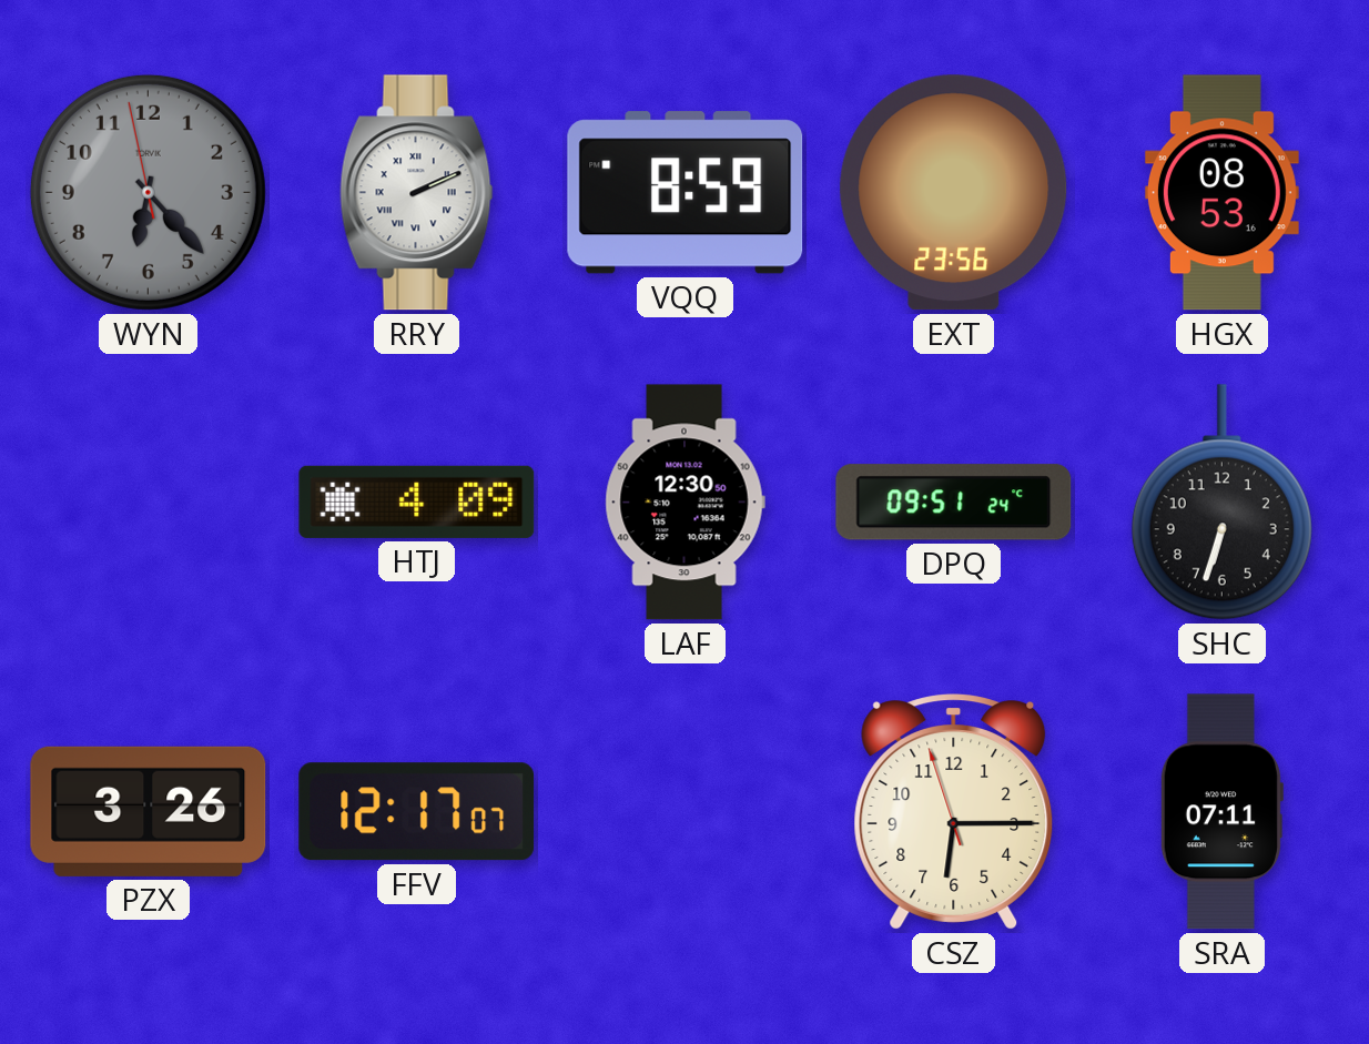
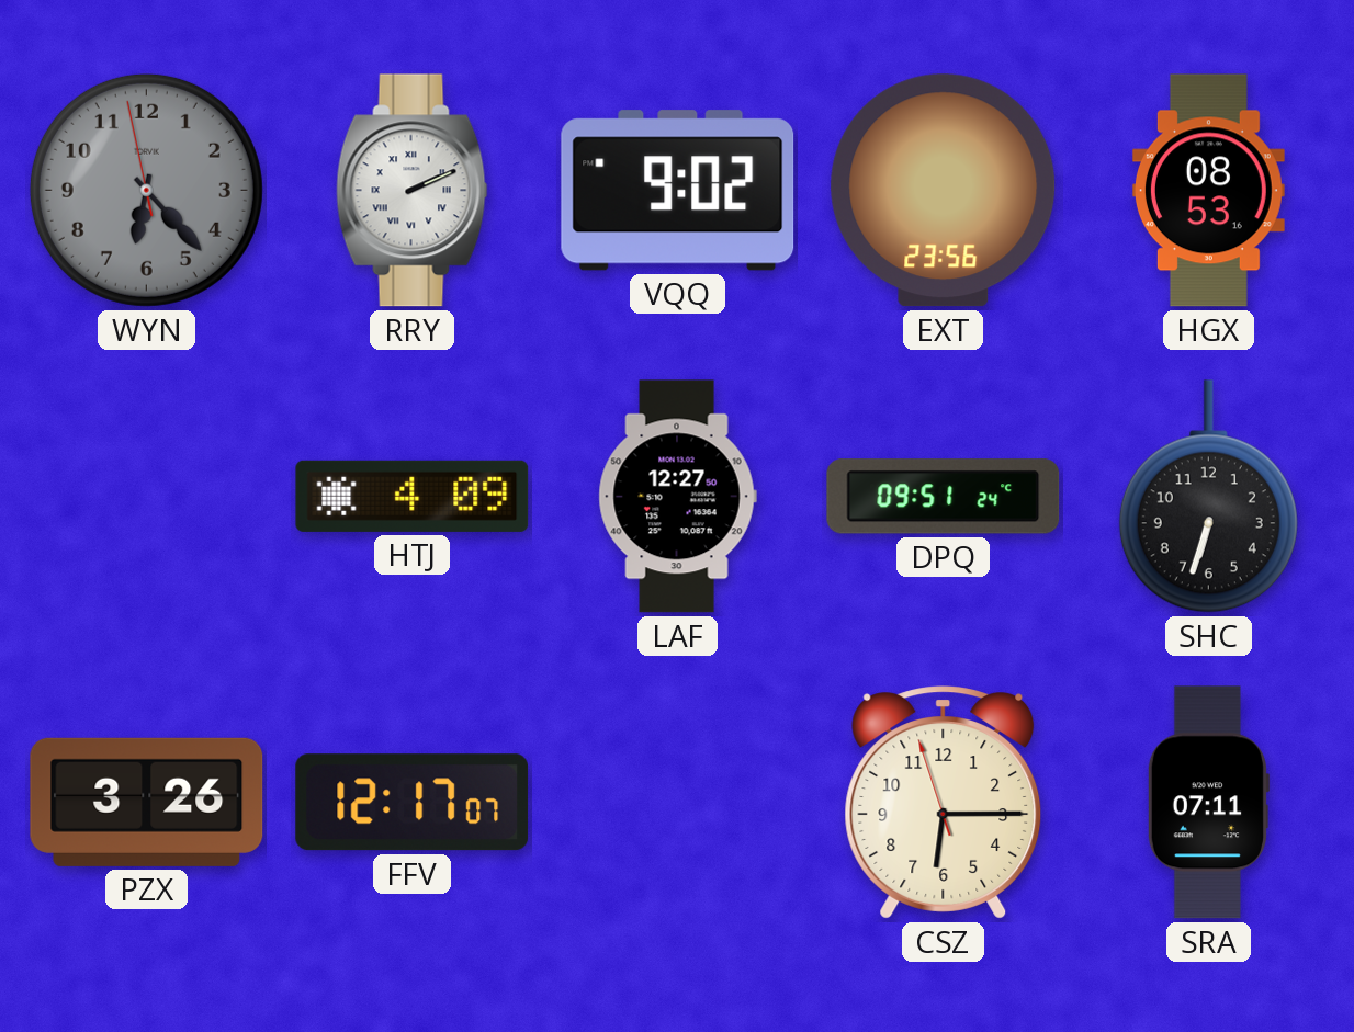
VQQ: 8:59 -> 9:02
LAF: 12:30 -> 12:27
